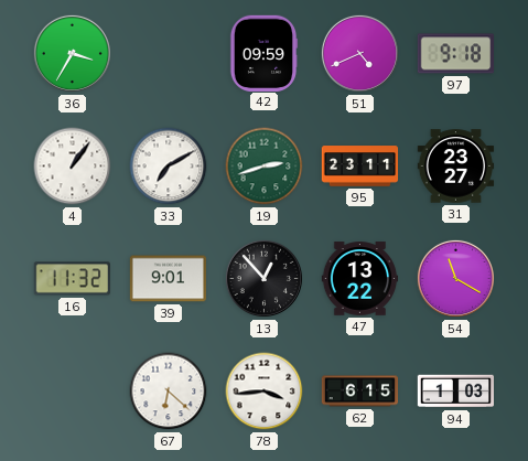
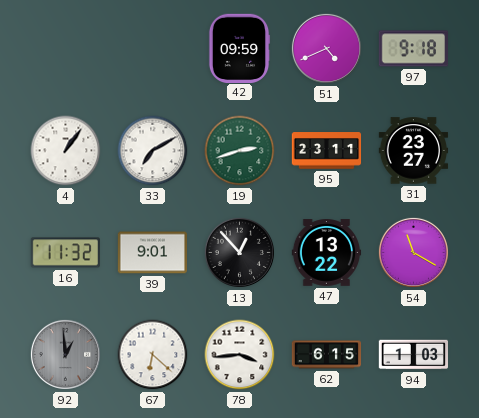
36: 3:35 -> none
92: none -> 12:59
